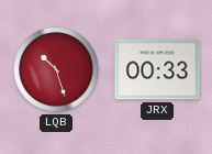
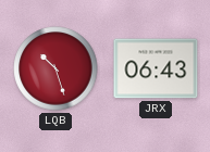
JRX: 00:33 -> 06:43
